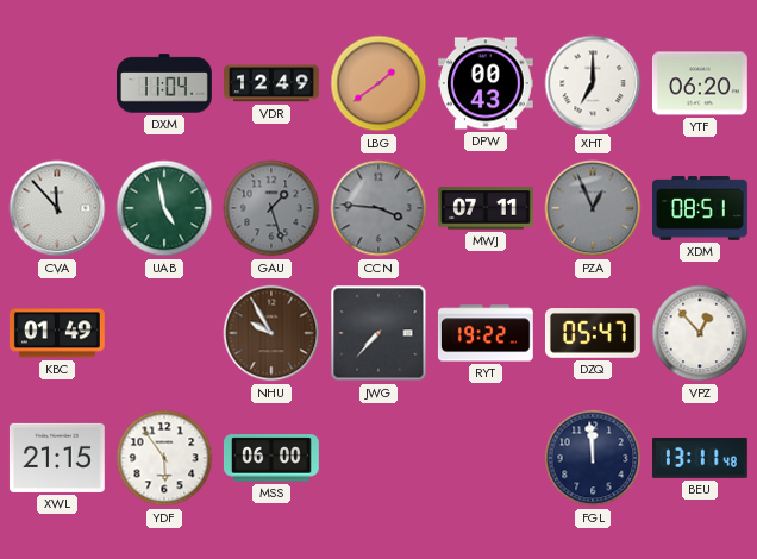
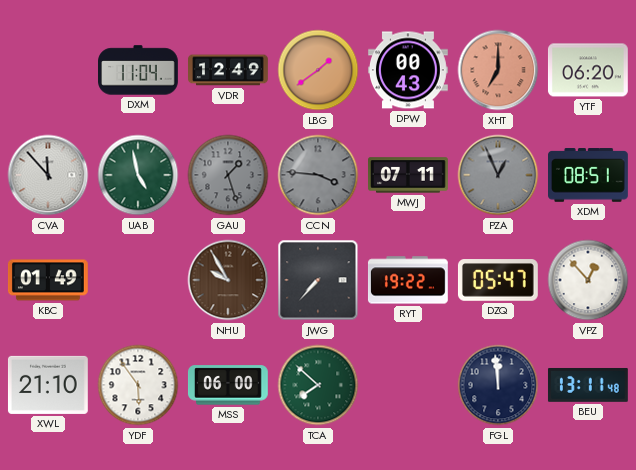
XHT dial: white -> salmon
XWL: 21:15 -> 21:10
TCA: none -> 7:52
